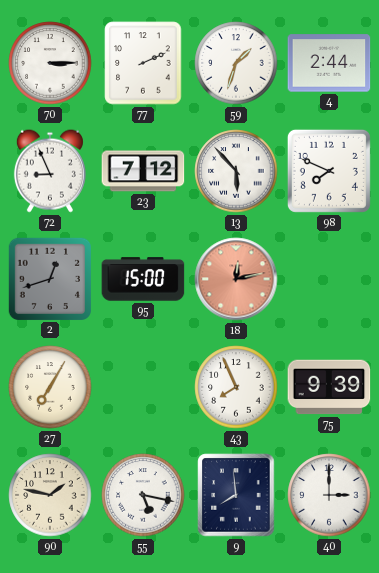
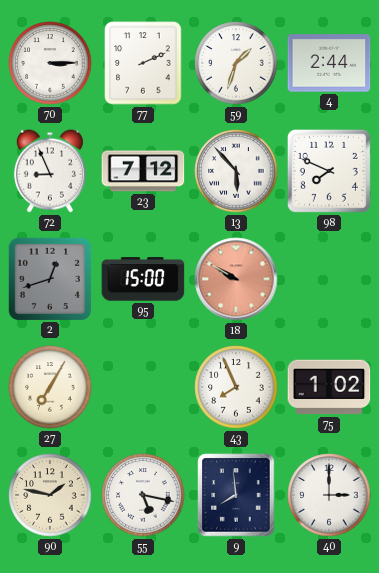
18: 12:13 -> 9:50
75: 9:39 -> 1:02
